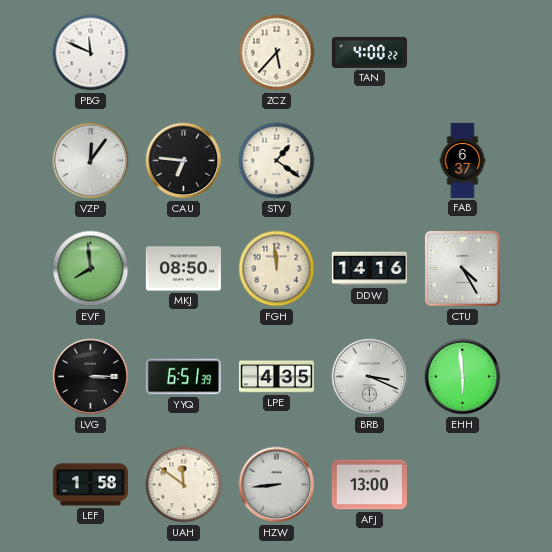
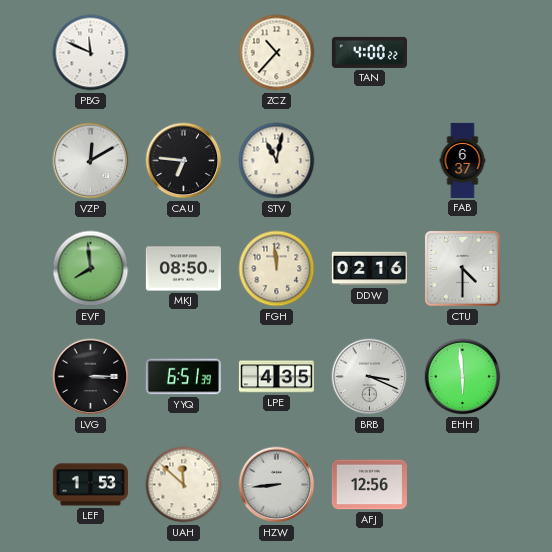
ZCZ: 5:37 -> 10:37
VZP: 12:06 -> 12:10
STV: 1:21 -> 11:02
DDW: 14:16 -> 02:16
CTU: 4:25 -> 4:30
LEF: 1:58 -> 1:53
UAH: 11:51 -> 11:52
AFJ: 13:00 -> 12:56
